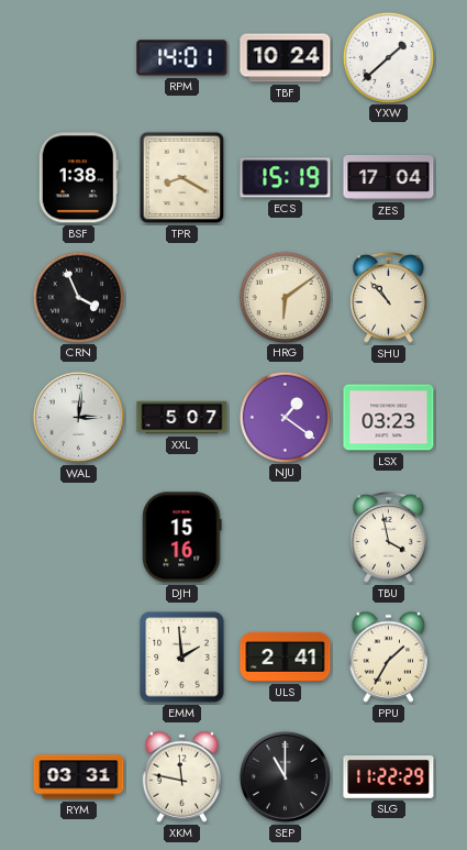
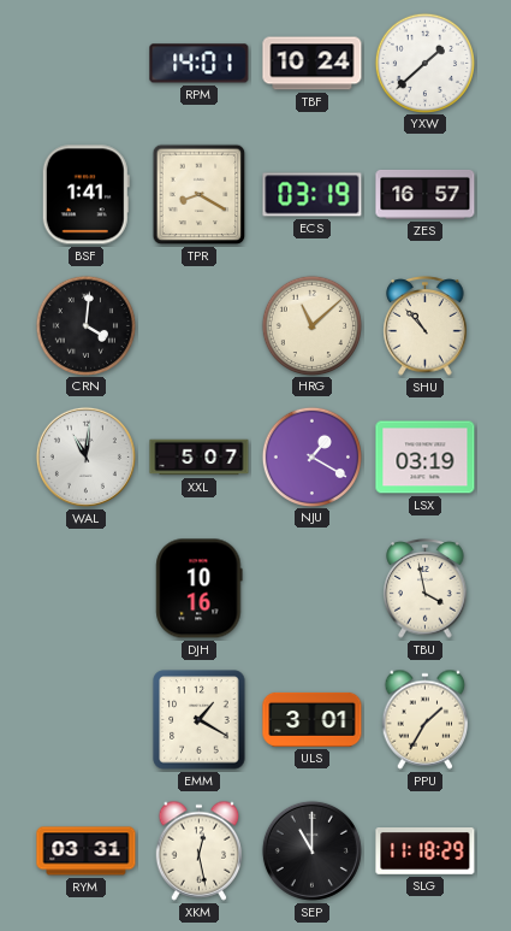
BSF: 1:38 -> 1:41
ECS: 15:19 -> 03:19
ZES: 17:04 -> 16:57
CRN: 3:56 -> 4:01
HRG: 6:09 -> 11:08
WAL: 3:01 -> 11:01
NJU: 1:21 -> 1:20
LSX: 03:23 -> 03:19
DJH: 15:16 -> 10:16
EMM: 1:59 -> 1:20
ULS: 2:41 -> 3:01
XKM: 11:47 -> 12:28
SLG: 11:22 -> 11:18
